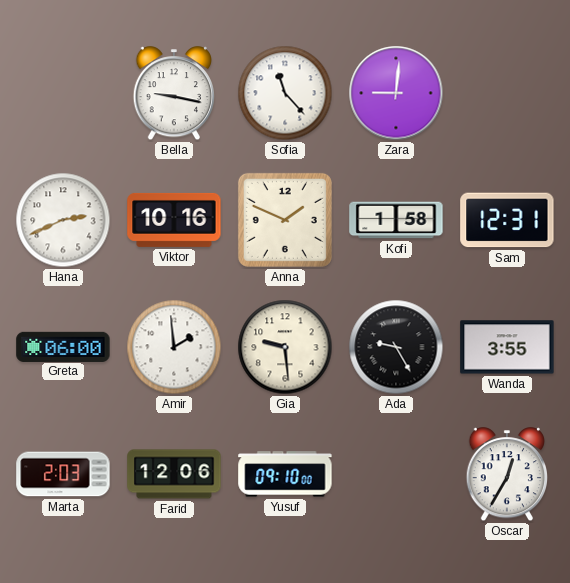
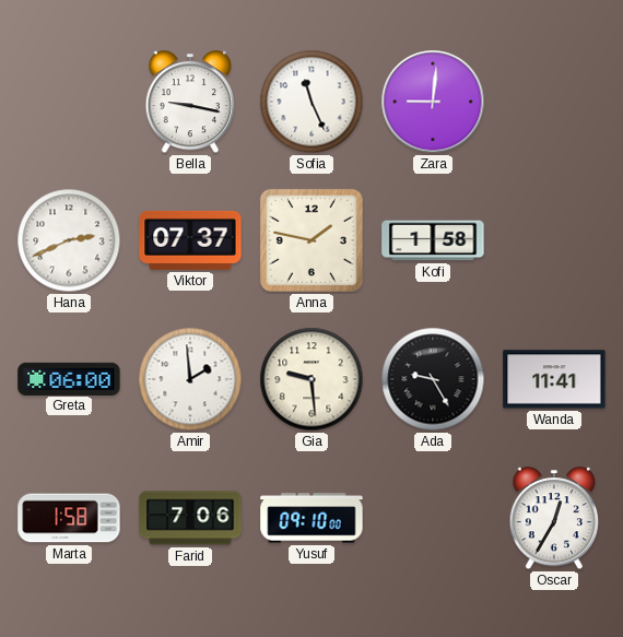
Sofia: 11:23 -> 11:26
Viktor: 10:16 -> 07:37
Anna: 1:49 -> 1:47
Sam: 12:31 -> none
Wanda: 3:55 -> 11:41
Marta: 2:03 -> 1:58
Farid: 12:06 -> 7:06
